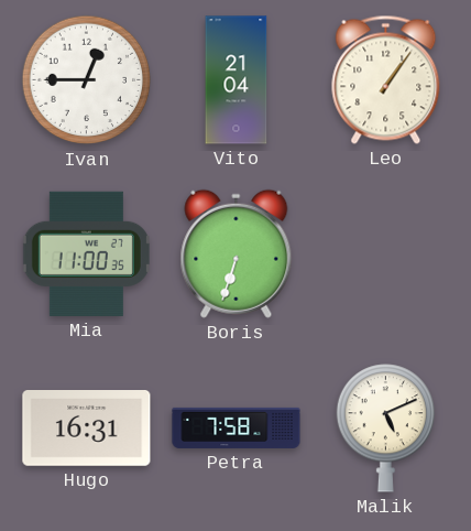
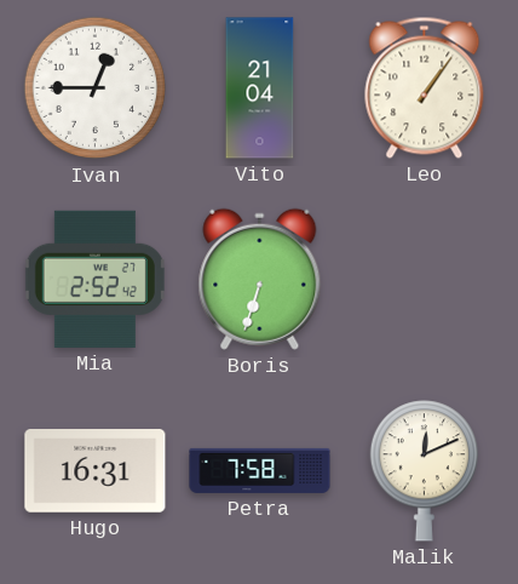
Mia: 11:00 -> 2:52
Malik: 5:11 -> 12:11
